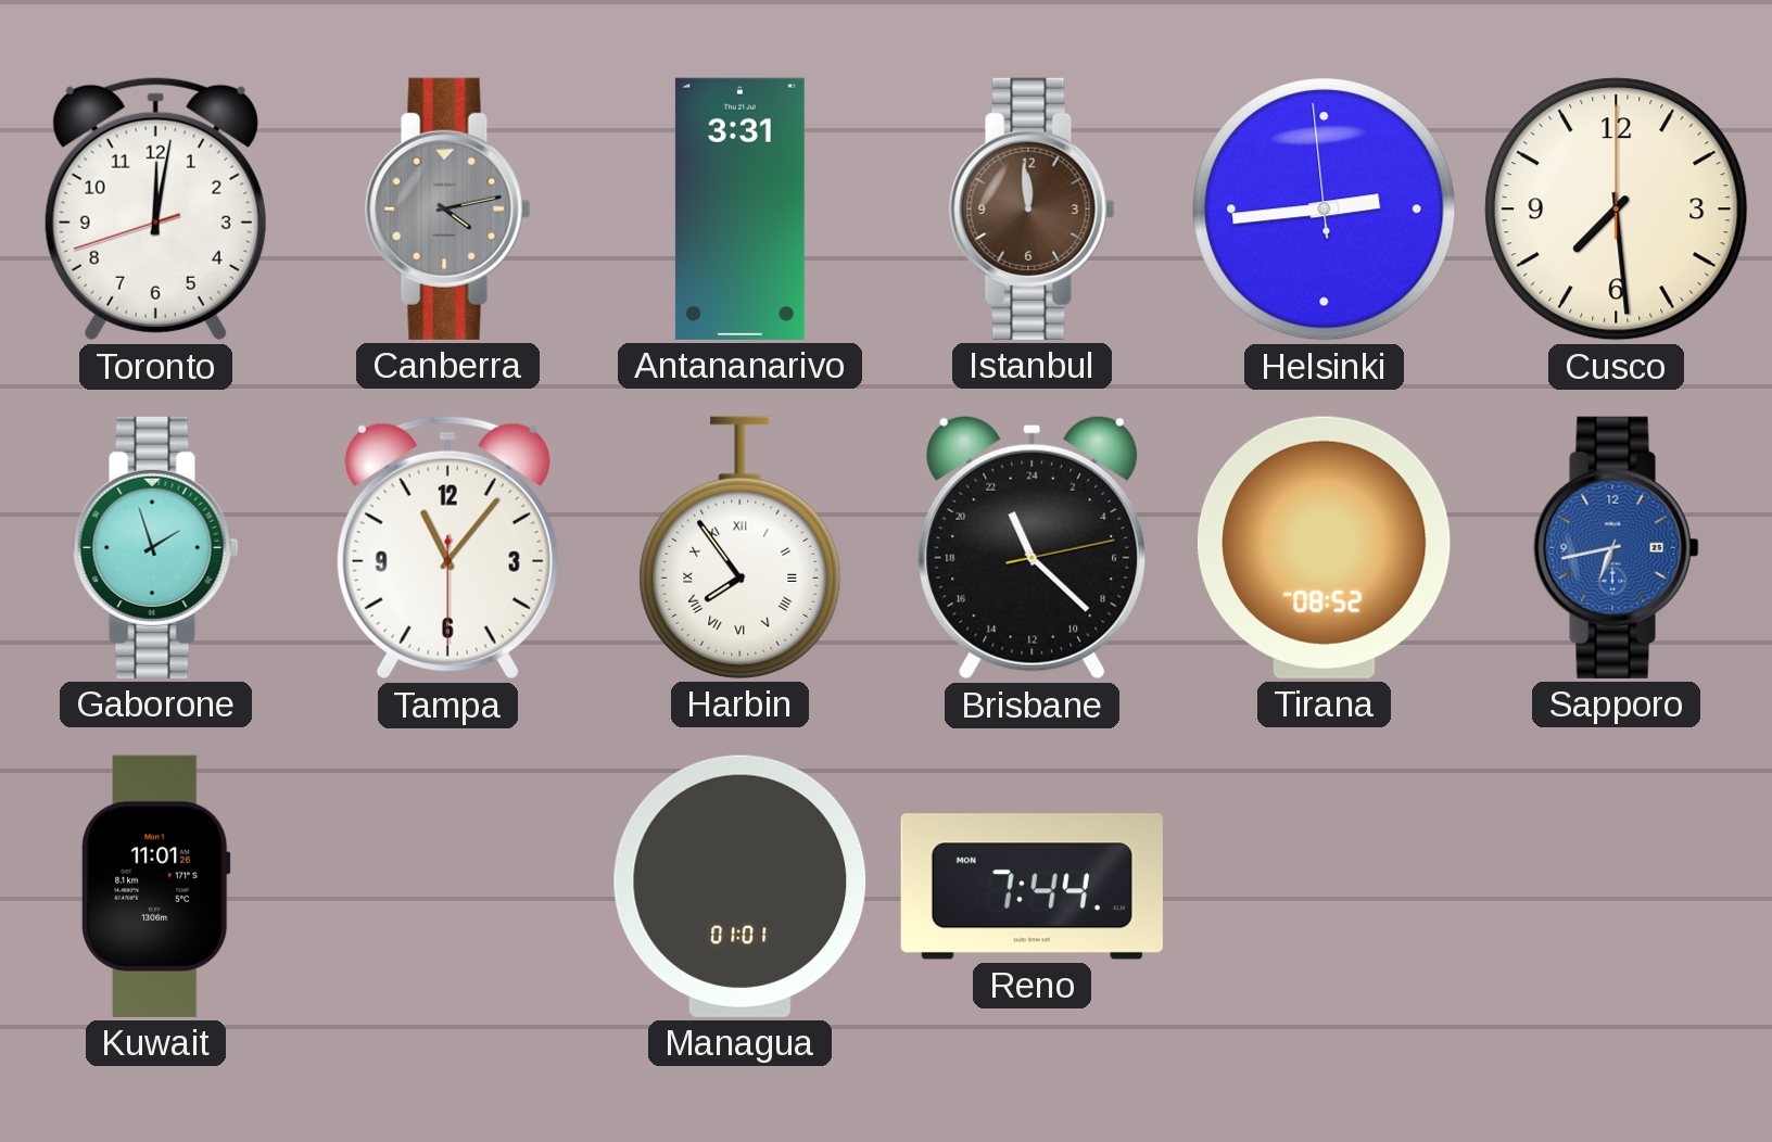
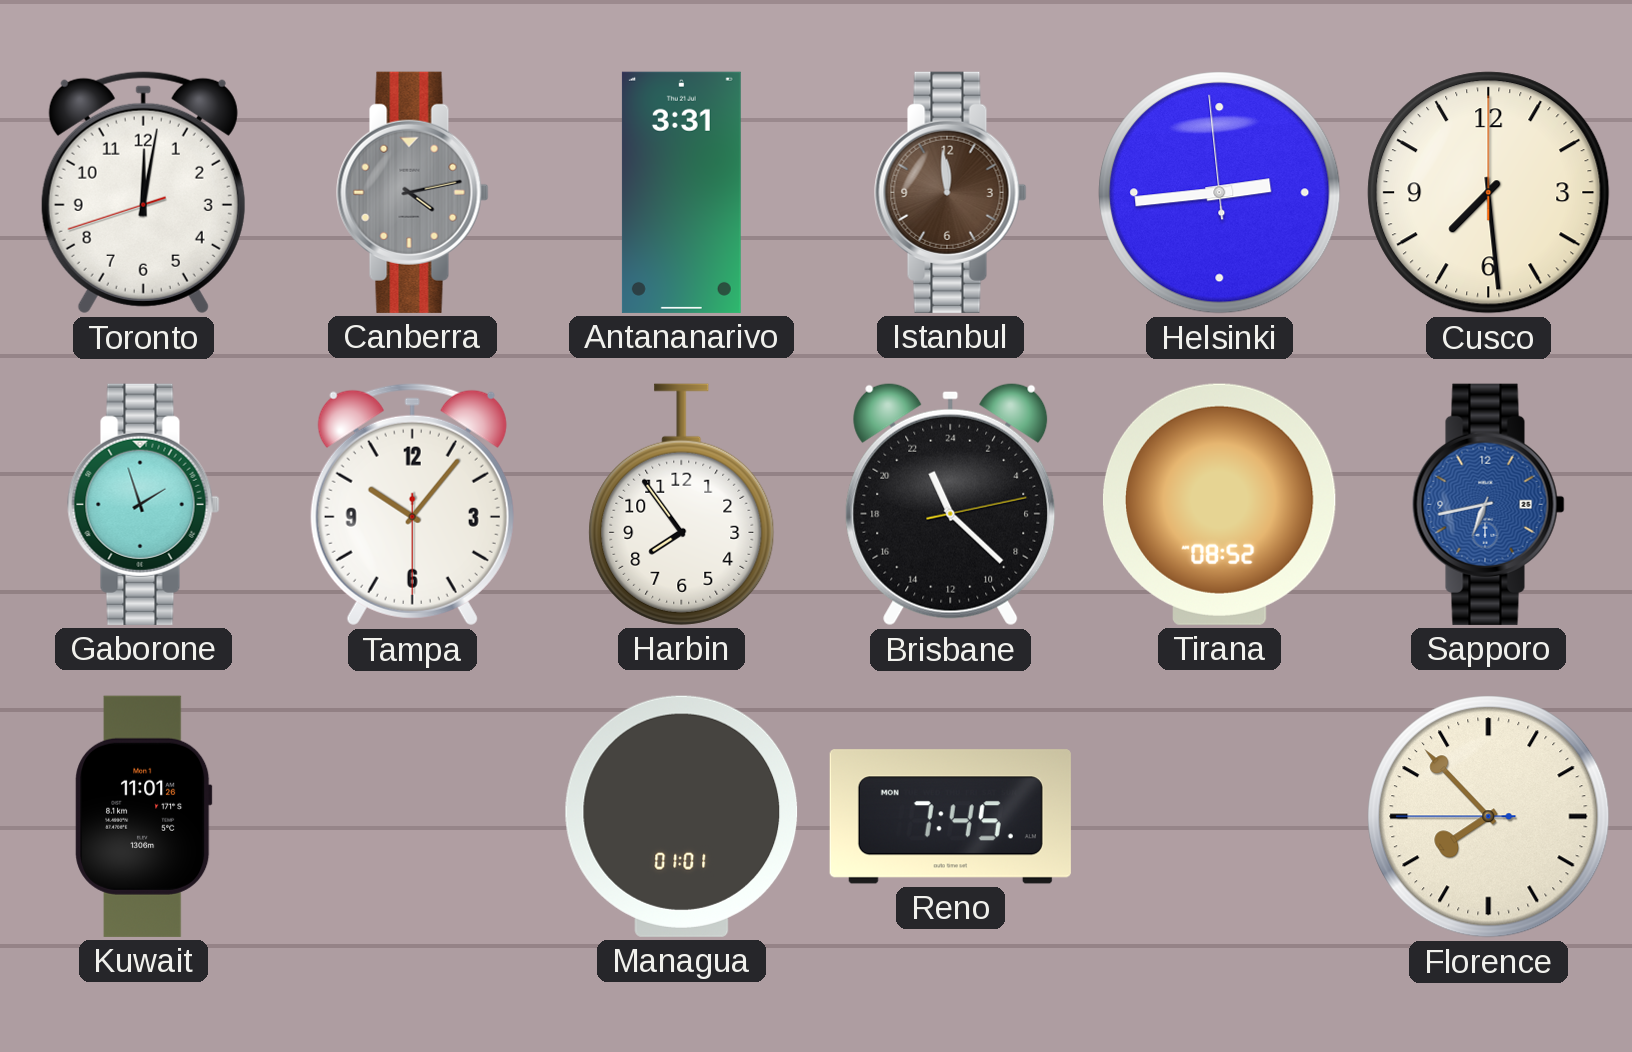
Tampa: 11:06 -> 10:06
Harbin numerals: Roman -> Arabic
Reno: 7:44 -> 7:45
Florence: none -> 7:52
